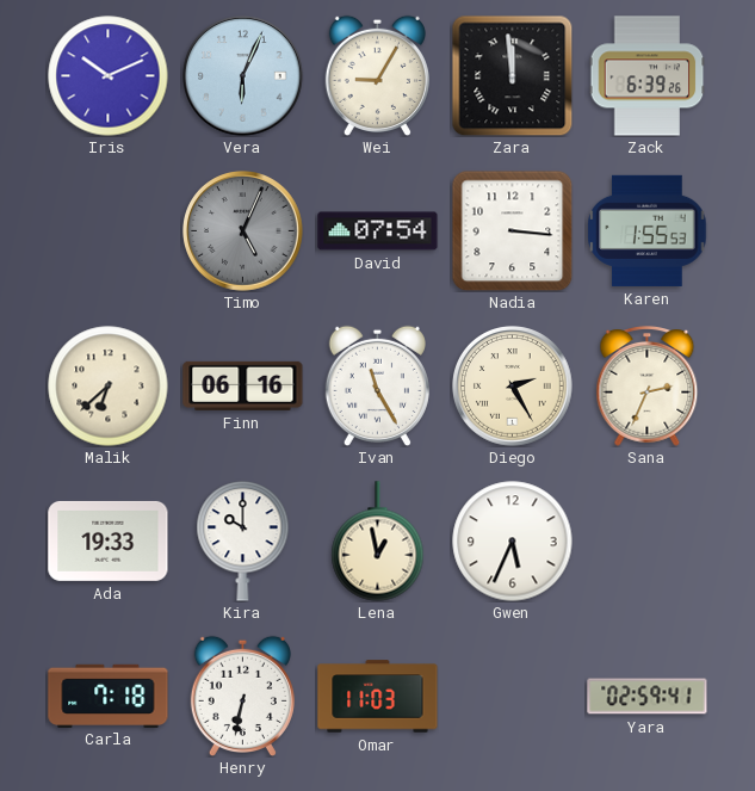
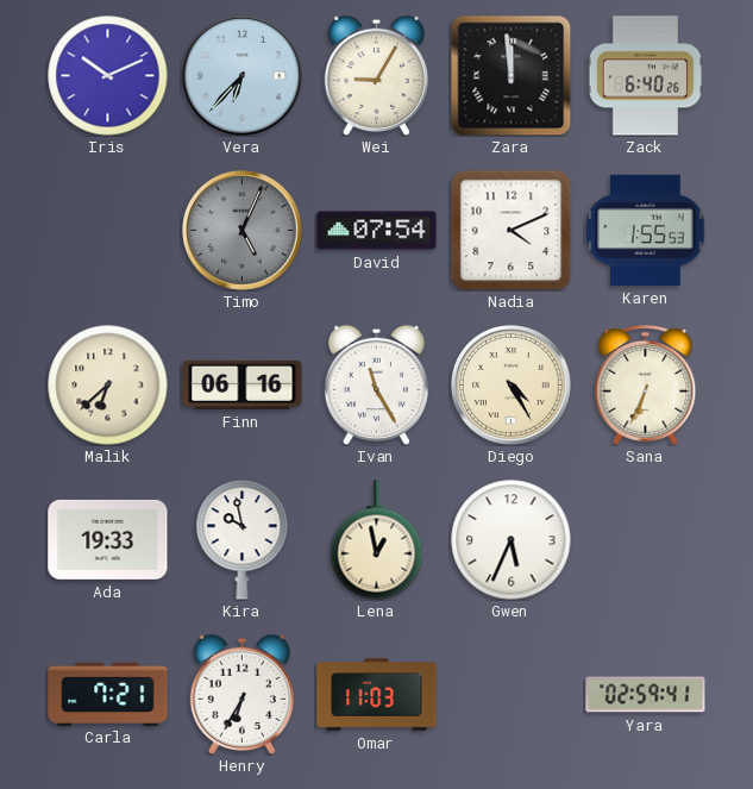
Vera: 6:04 -> 6:37
Zack: 6:39 -> 6:40
Nadia: 3:16 -> 4:11
Diego: 2:25 -> 4:25
Sana: 2:34 -> 6:34
Kira: 10:00 -> 9:58
Carla: 7:18 -> 7:21
Henry: 6:32 -> 6:35
